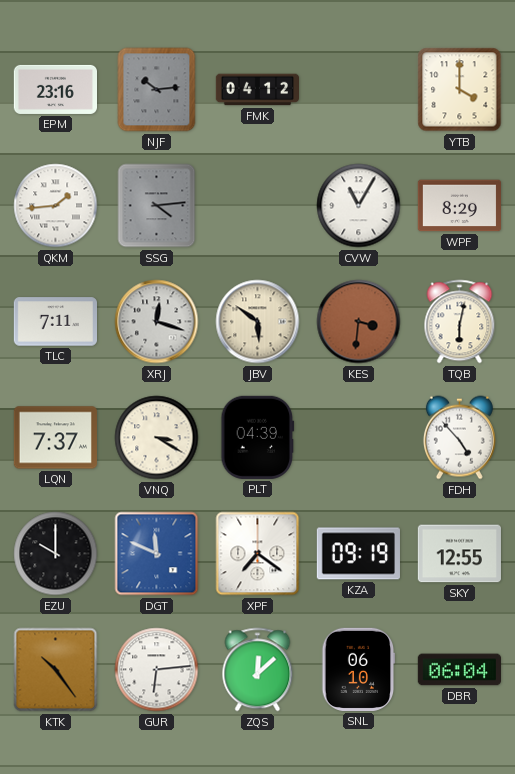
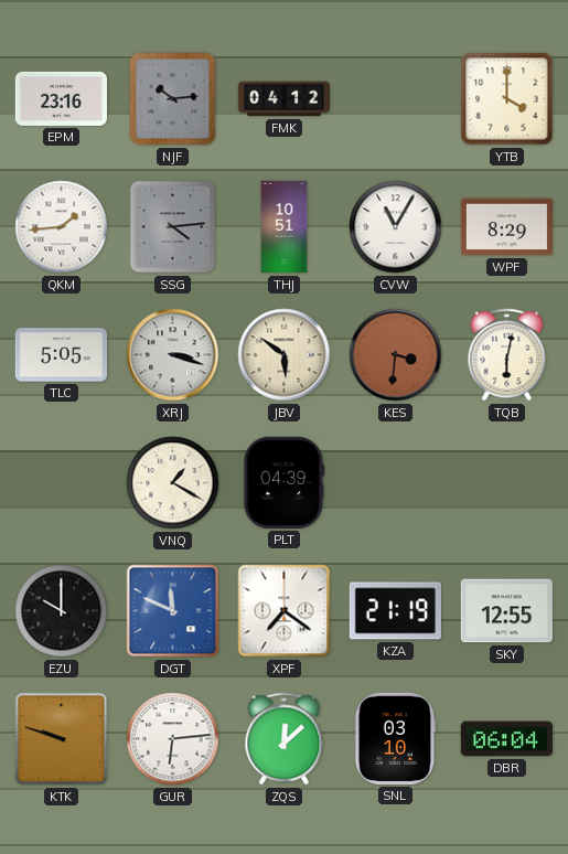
THJ: none -> 10:51
TLC: 7:11 -> 5:05
XRJ: 12:18 -> 3:18
LQN: 7:37 -> none
VNQ: 3:20 -> 1:20
FDH: 4:53 -> none
KZA: 09:19 -> 21:19
KTK: 10:24 -> 9:48
SNL: 06:10 -> 03:10
